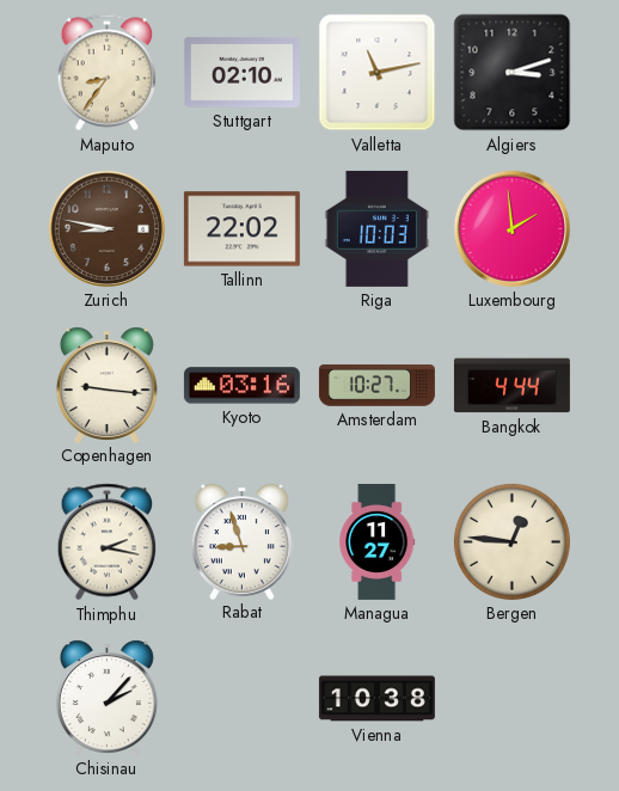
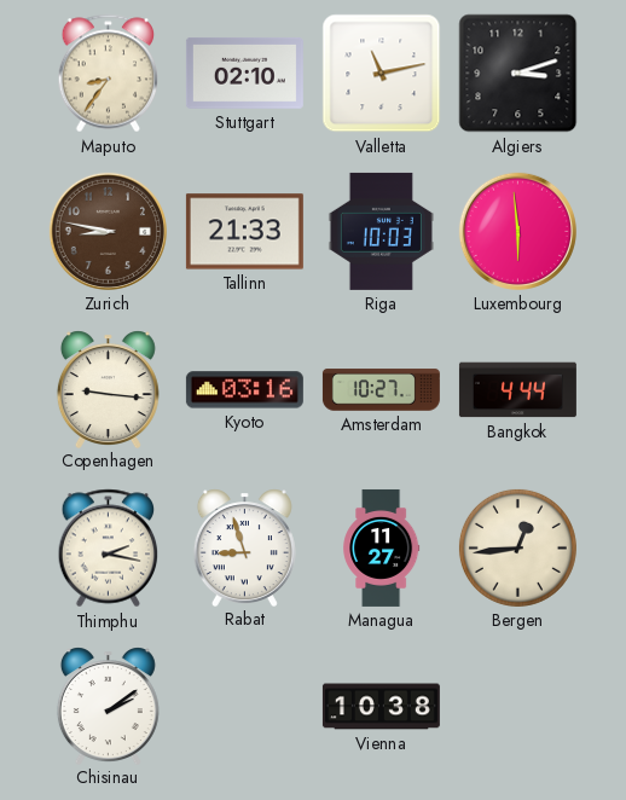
Tallinn: 22:02 -> 21:33
Luxembourg: 1:59 -> 5:59
Bergen: 12:46 -> 12:44
Chisinau: 2:07 -> 2:09
